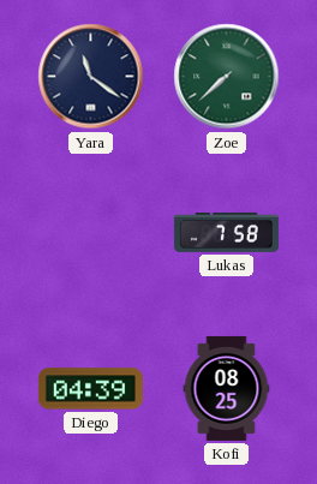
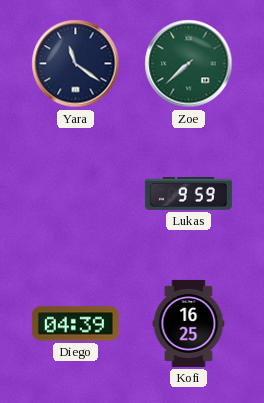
Lukas: 7:58 -> 9:59
Kofi: 08:25 -> 16:25
